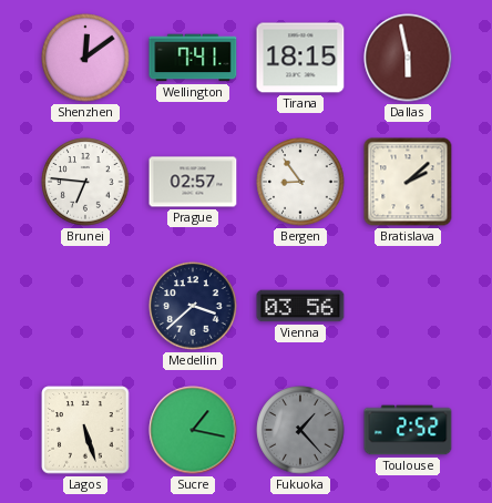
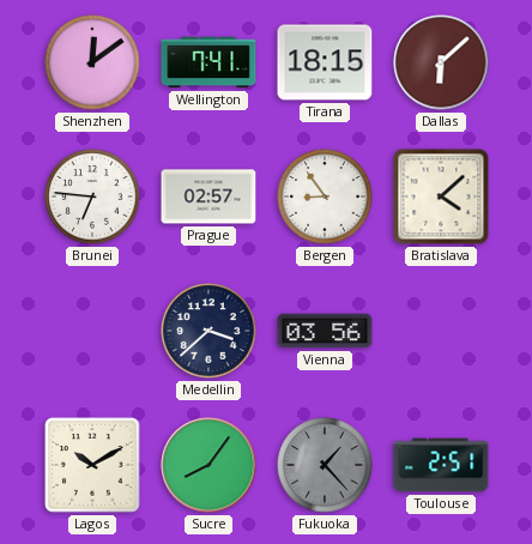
Dallas: 5:58 -> 6:08
Bratislava: 2:08 -> 4:08
Lagos: 5:27 -> 10:10
Sucre: 1:17 -> 8:06
Toulouse: 2:52 -> 2:51
